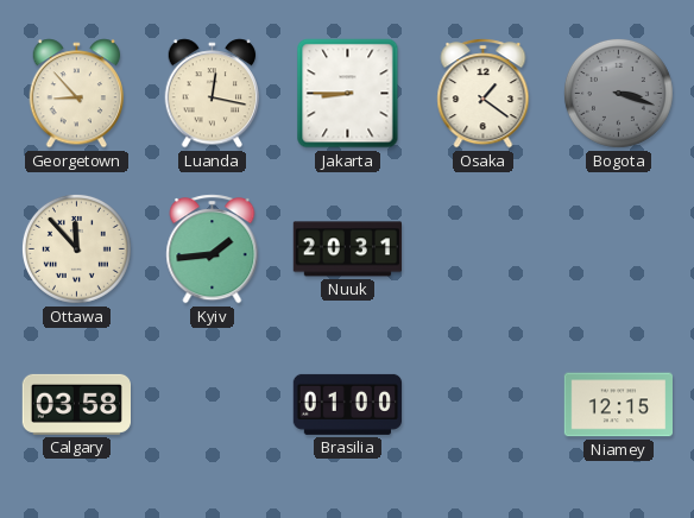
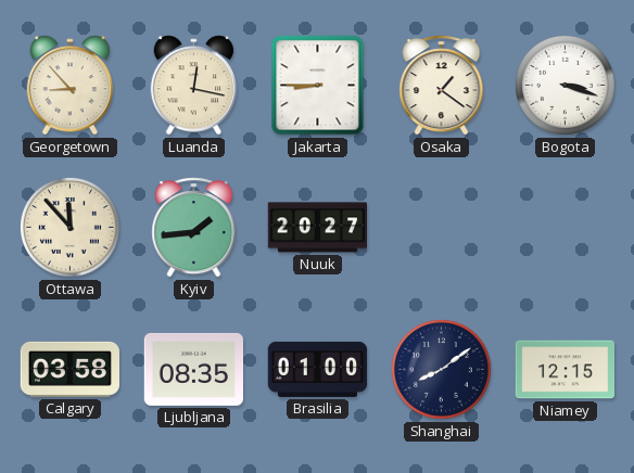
Bogota dial: grey -> white
Nuuk: 20:31 -> 20:27
Ljubljana: none -> 08:35
Shanghai: none -> 8:09
